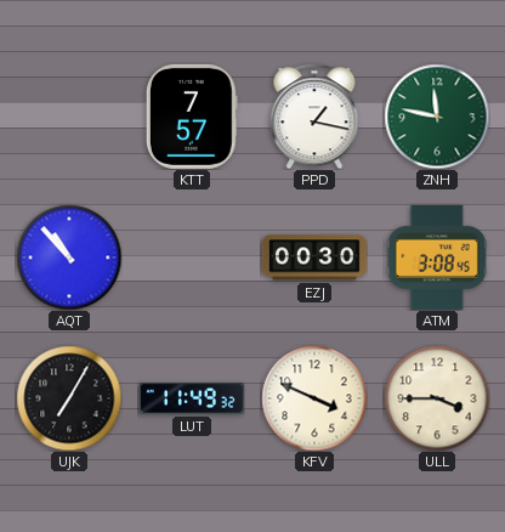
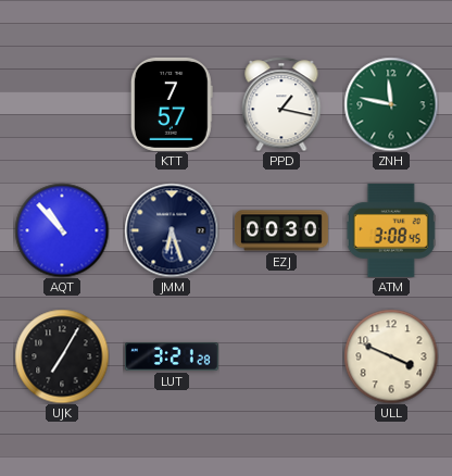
JMM: none -> 6:27
LUT: 11:49 -> 3:21
KFV: 3:49 -> none
ULL: 3:45 -> 3:49
